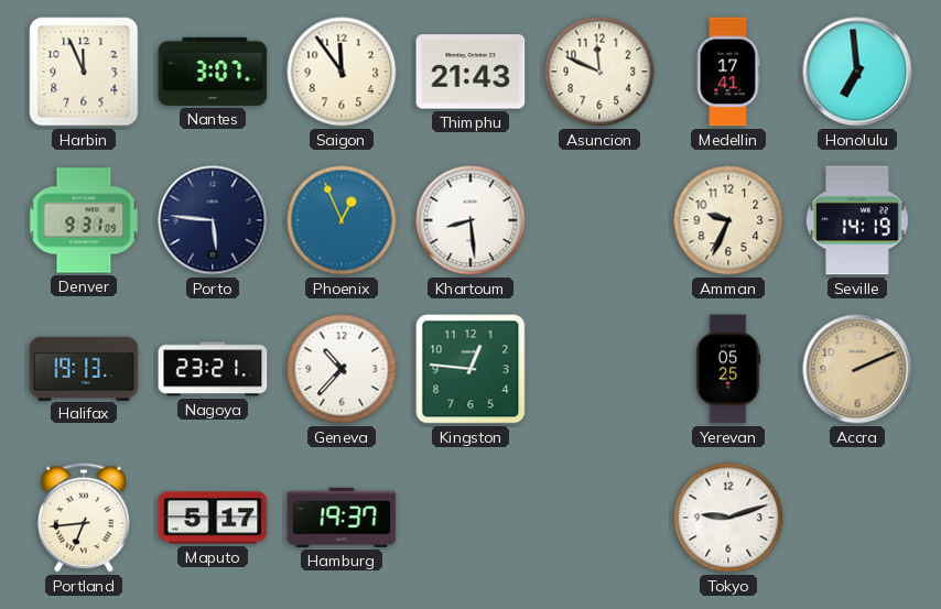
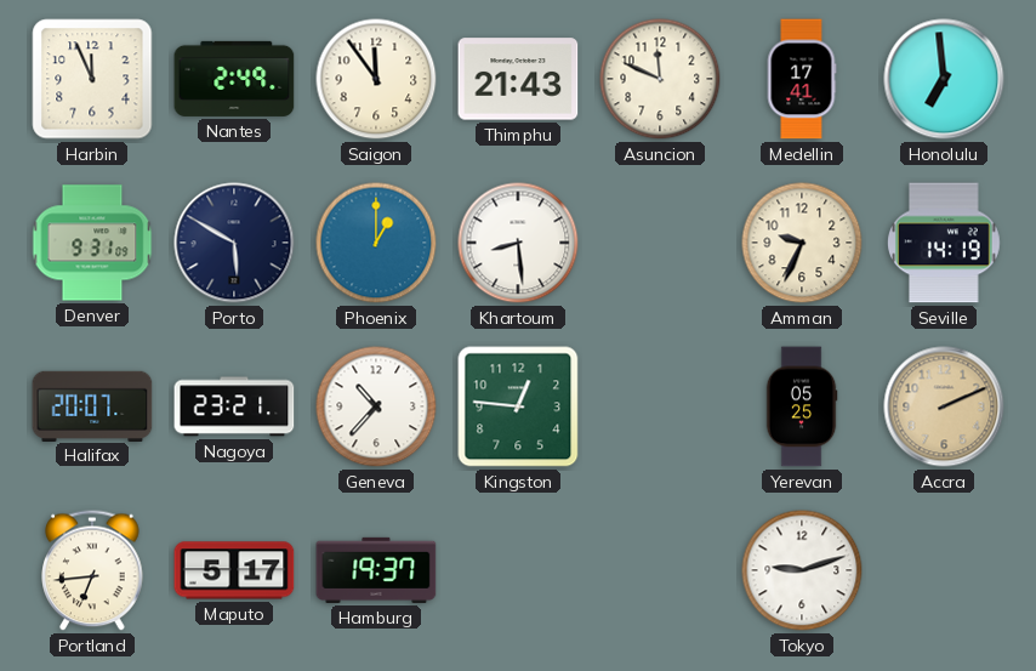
Nantes: 3:07 -> 2:49
Porto: 5:46 -> 5:50
Phoenix: 12:56 -> 1:00
Halifax: 19:13 -> 20:07
